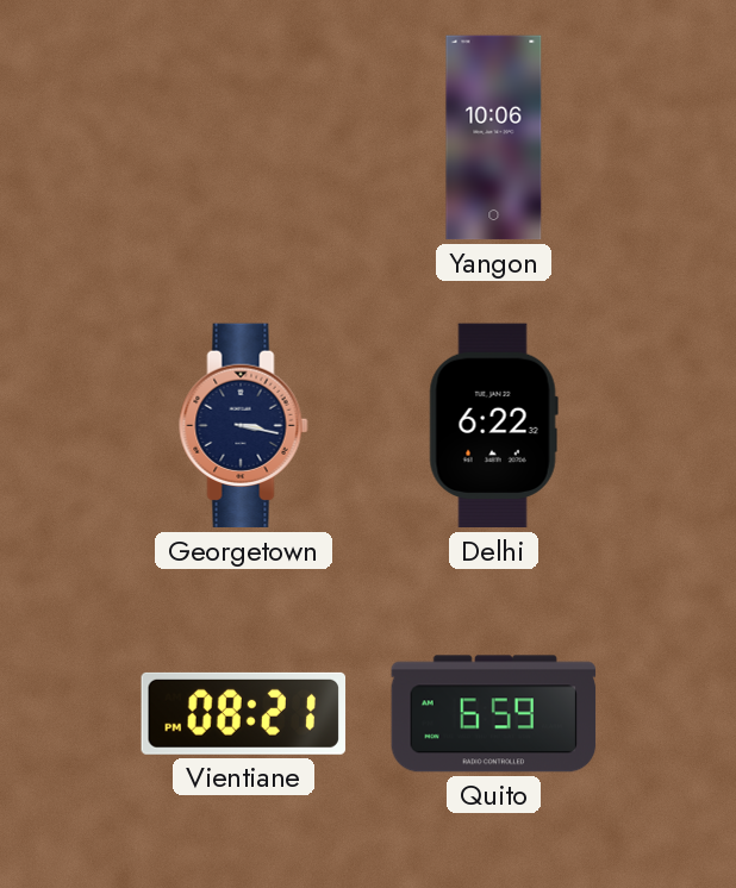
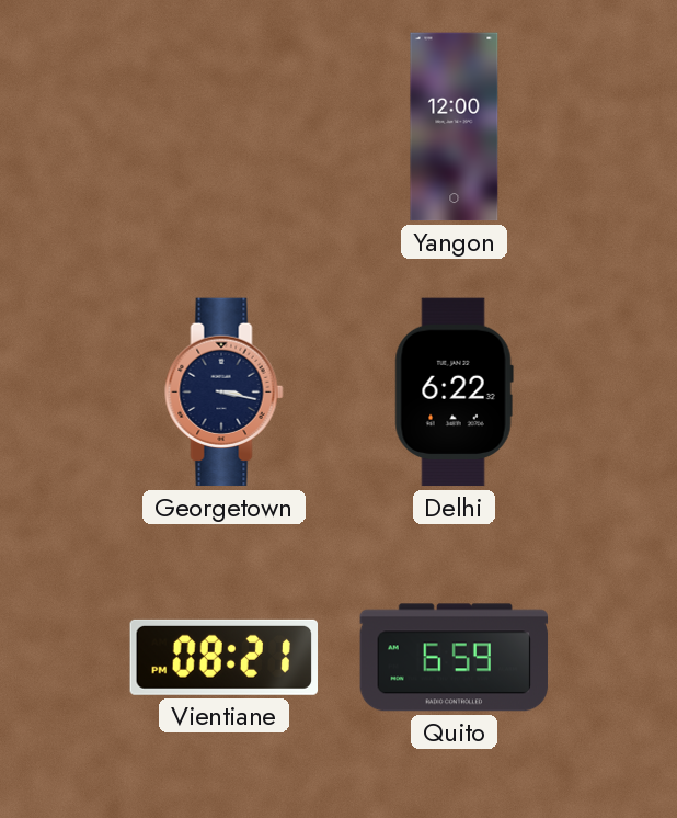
Yangon: 10:06 -> 12:00
